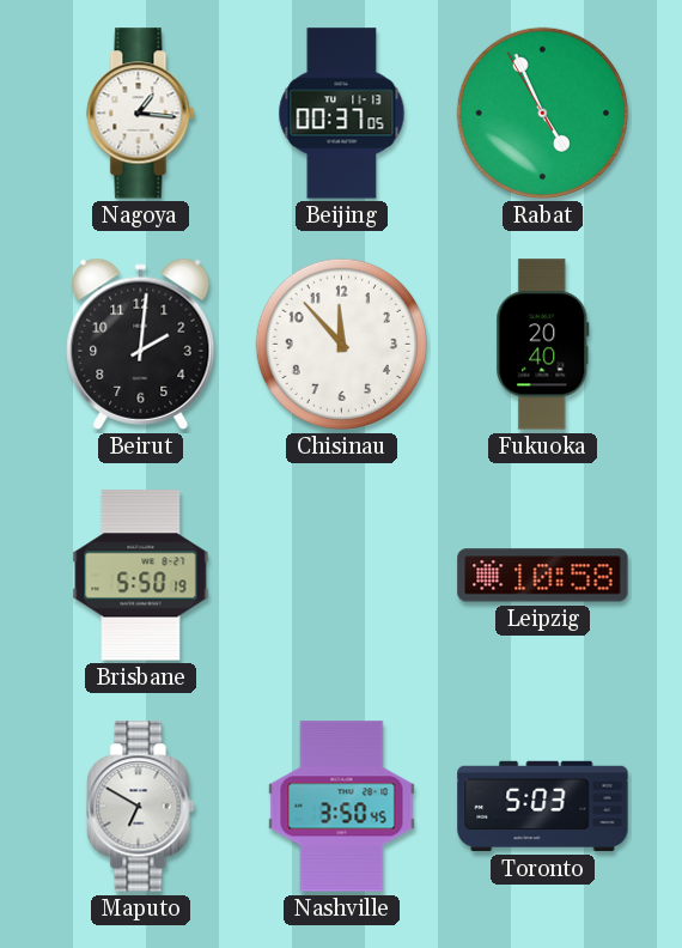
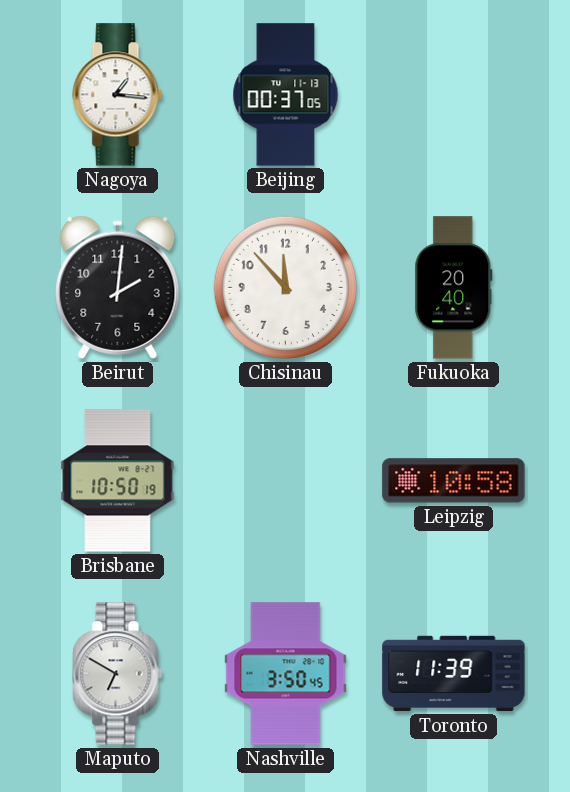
Rabat: 4:55 -> none
Brisbane: 5:50 -> 10:50
Toronto: 5:03 -> 11:39
